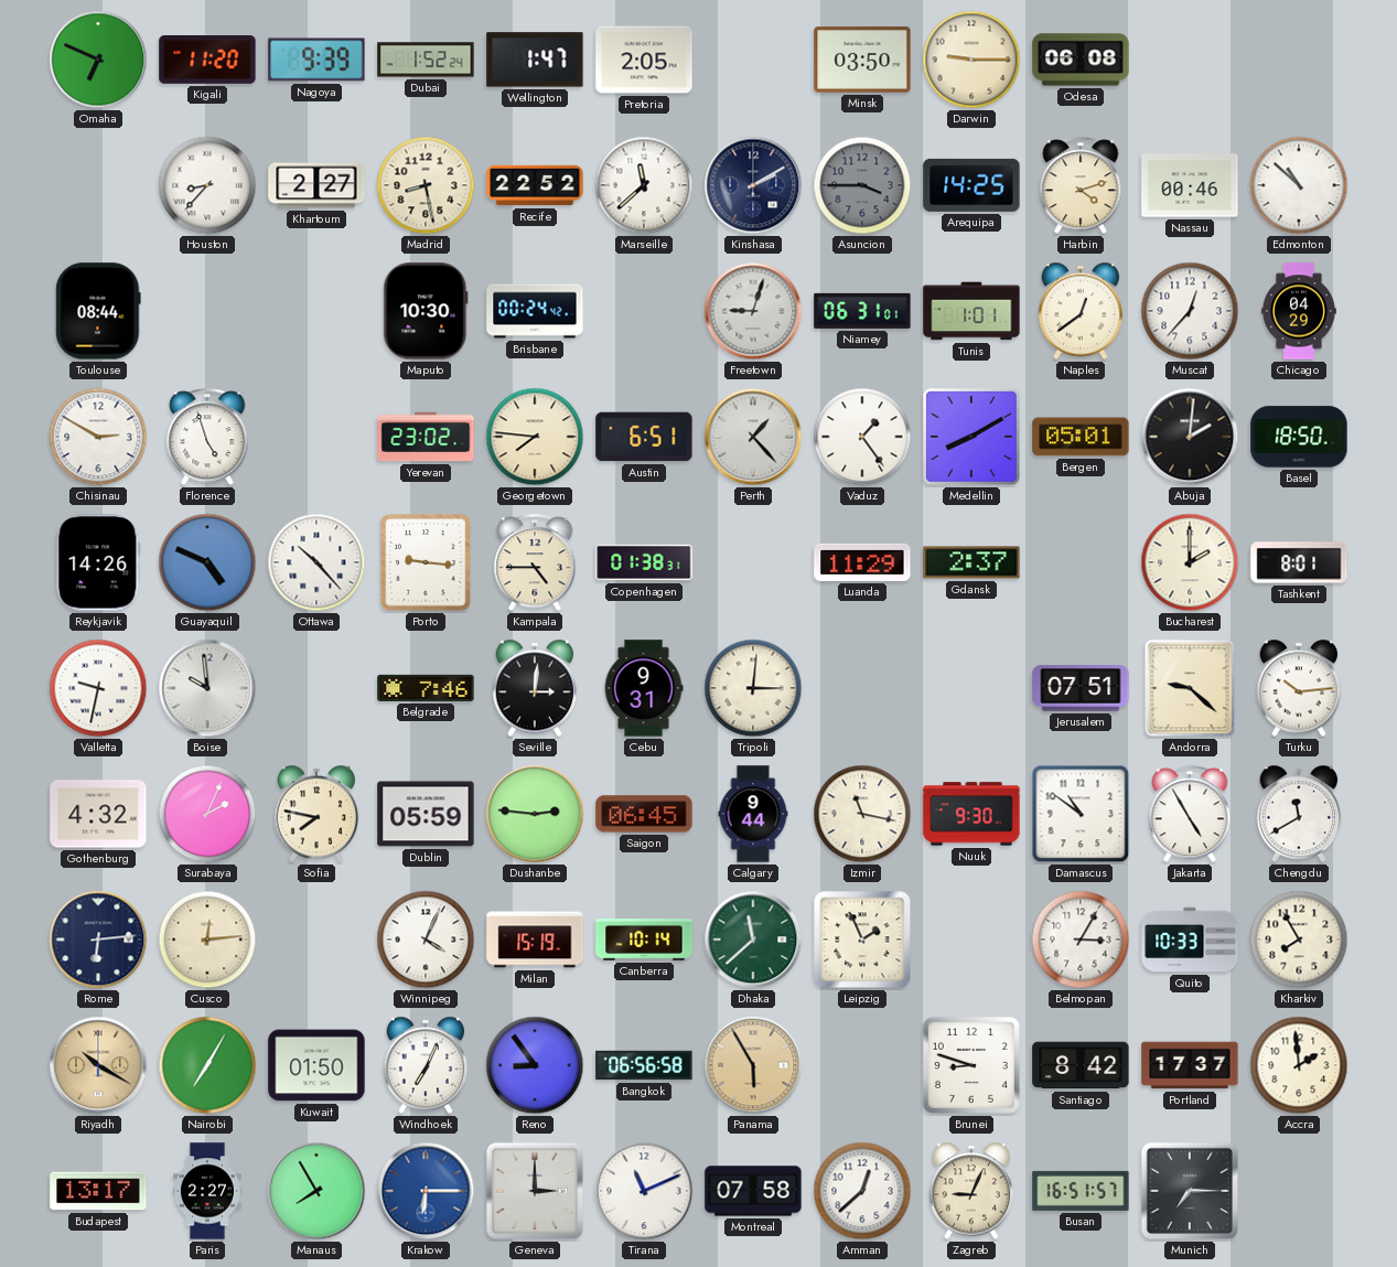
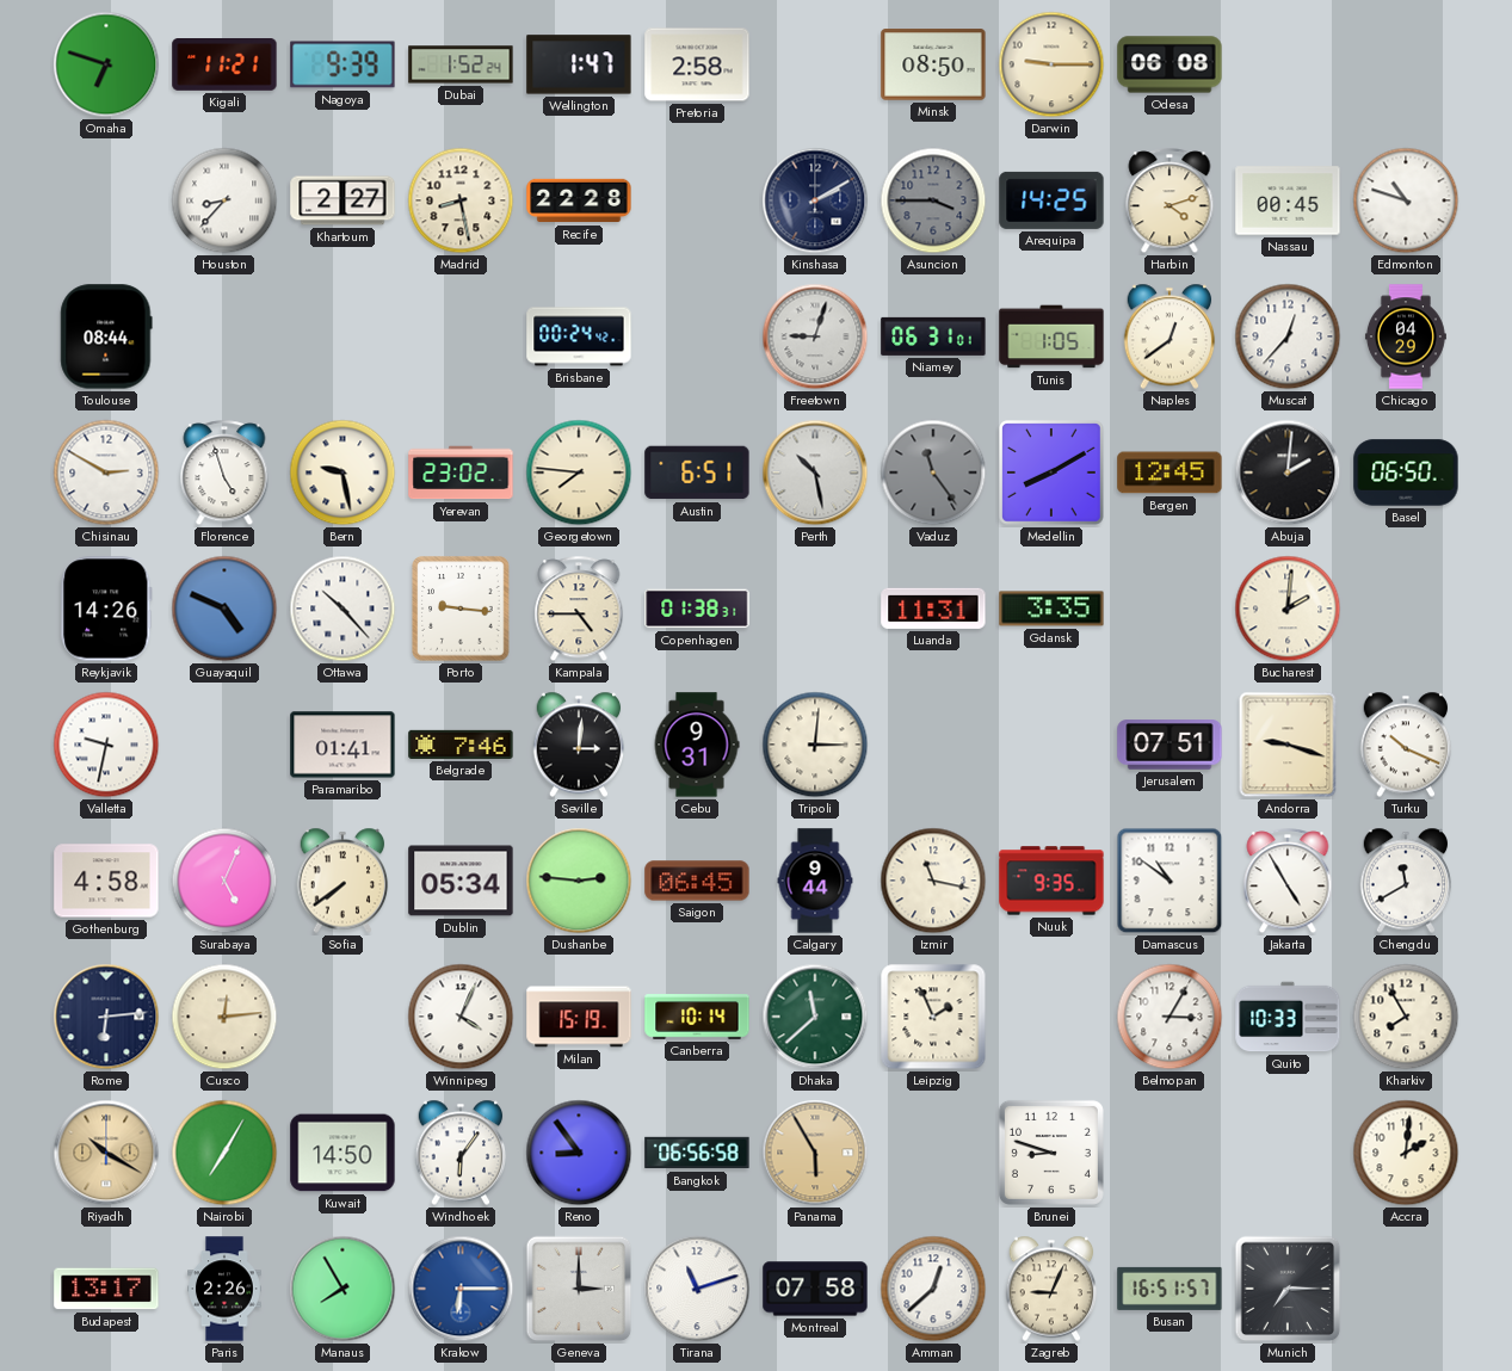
Omaha: 6:49 -> 6:48
Kigali: 11:20 -> 11:21
Pretoria: 2:05 -> 2:58
Minsk: 03:50 -> 08:50
Recife: 22:52 -> 22:28
Marseille: 11:38 -> none
Nassau: 00:46 -> 00:45
Edmonton: 10:52 -> 10:48
Maputo: 10:30 -> none
Tunis: 1:01 -> 1:05
Bern: none -> 9:28
Perth: 1:23 -> 10:28
Vaduz: 1:24 -> 11:24
Vaduz dial: white -> grey
Bergen: 05:01 -> 12:45
Basel: 18:50 -> 06:50
Luanda: 11:29 -> 11:31
Gdansk: 2:37 -> 3:35
Bucharest: 2:00 -> 2:01
Tashkent: 8:01 -> none
Boise: 9:59 -> none
Paramaribo: none -> 01:41
Andorra: 9:22 -> 9:18
Turku: 10:14 -> 10:19
Gothenburg: 4:32 -> 4:58
Surabaya: 2:04 -> 5:04
Sofia: 7:47 -> 7:39
Dublin: 05:59 -> 05:34
Nuuk: 9:30 -> 9:35
Kuwait: 01:50 -> 14:50
Windhoek: 7:04 -> 6:06
Santiago: 8:42 -> none
Portland: 17:37 -> none
Accra: 1:59 -> 2:01
Paris: 2:27 -> 2:26
Tirana: 11:11 -> 11:12
